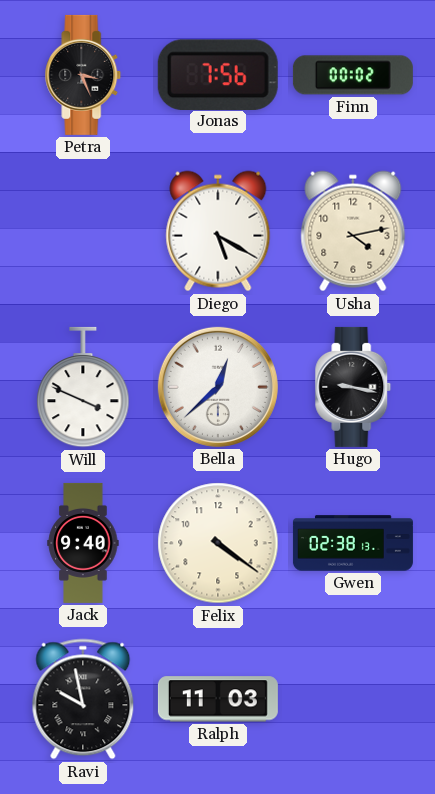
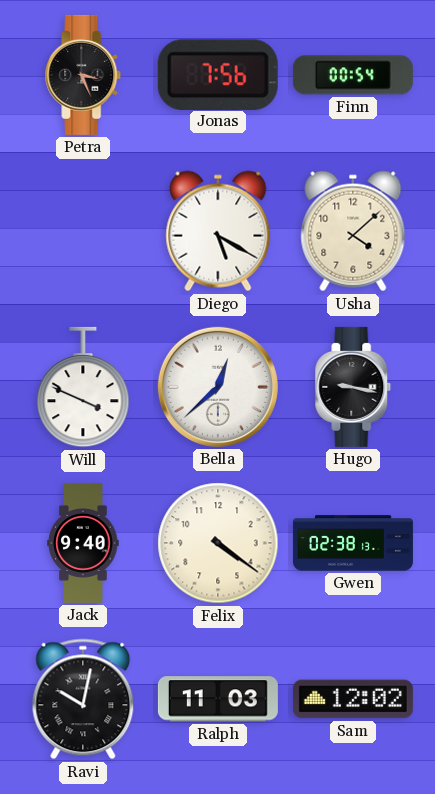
Finn: 00:02 -> 00:54
Usha: 4:13 -> 4:08
Ravi: 9:58 -> 10:02
Sam: none -> 12:02
